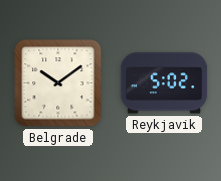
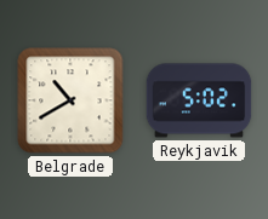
Belgrade: 10:09 -> 10:40
